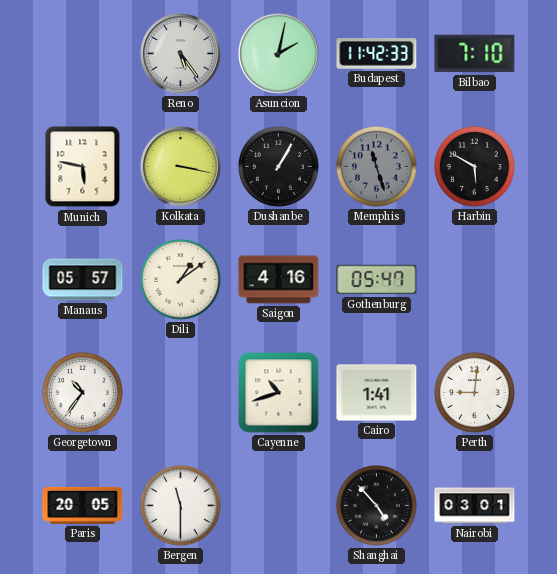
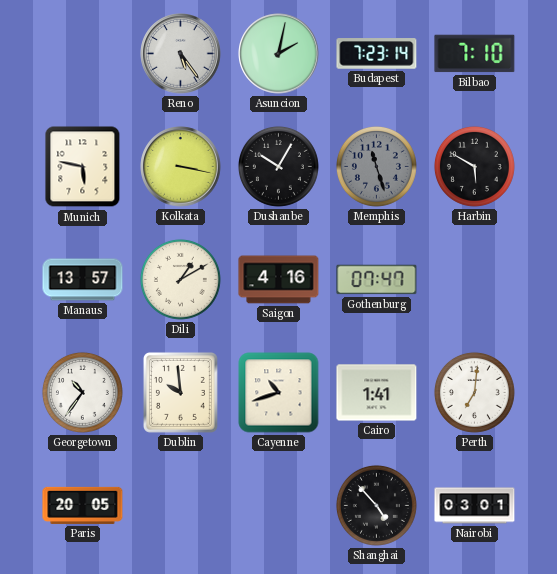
Budapest: 11:42 -> 7:23
Dushanbe: 1:05 -> 10:05
Manaus: 05:57 -> 13:57
Dili: 1:09 -> 1:10
Gothenburg: 05:47 -> 07:47
Dublin: none -> 9:59
Perth: 9:01 -> 7:01
Bergen: 11:30 -> none
